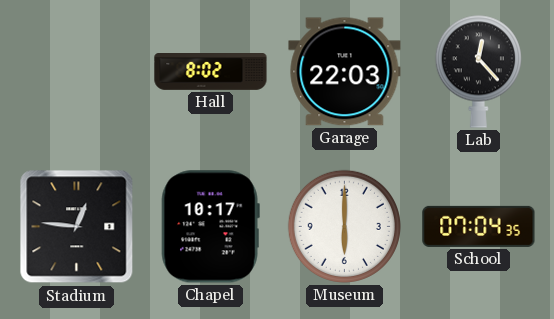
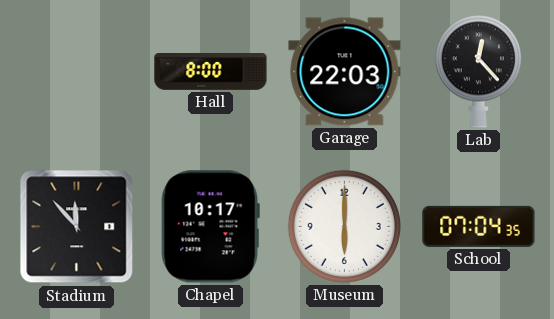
Hall: 8:02 -> 8:00
Stadium: 12:46 -> 11:53
